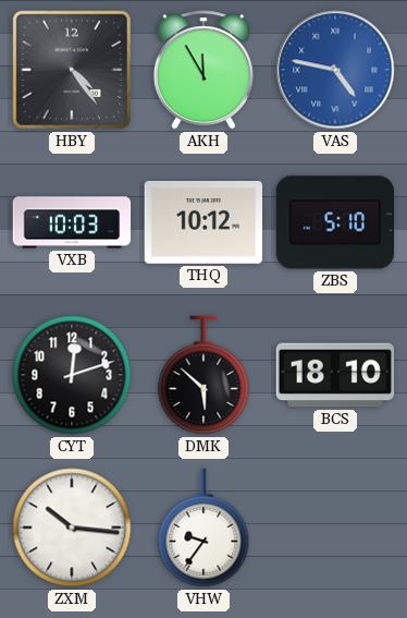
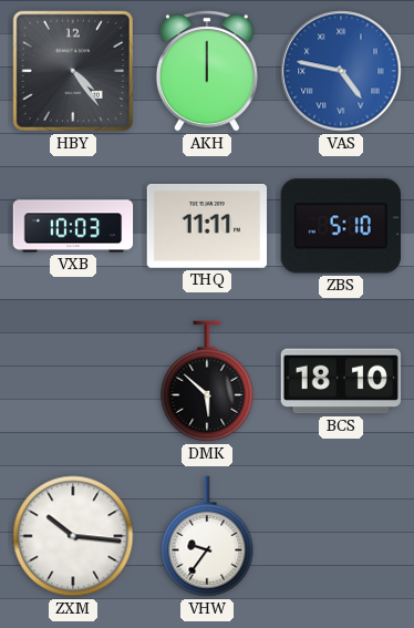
AKH: 11:55 -> 12:00
THQ: 10:12 -> 11:11
CYT: 12:12 -> none
